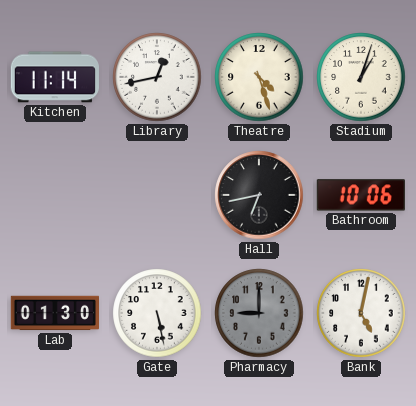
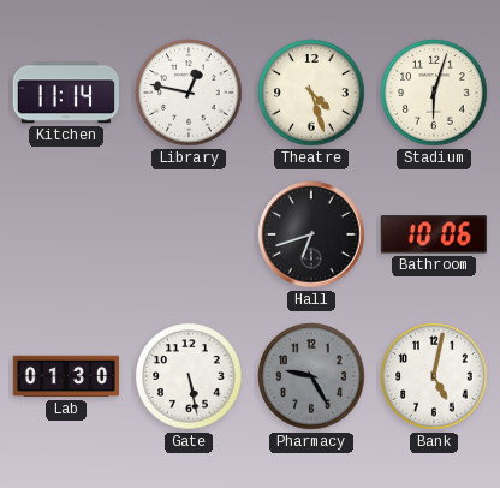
Library: 12:43 -> 12:47
Stadium: 1:03 -> 6:03
Hall: 6:43 -> 6:42
Pharmacy: 9:00 -> 9:25
